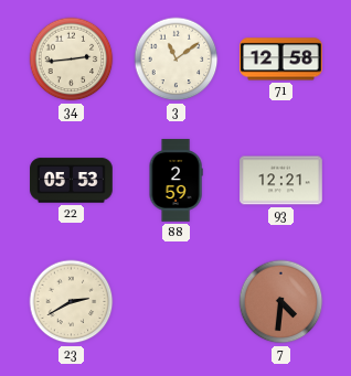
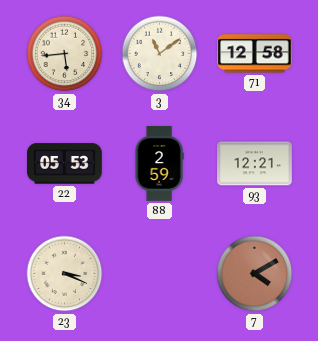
34: 2:44 -> 5:44
23: 2:40 -> 3:19
7: 4:31 -> 4:10
